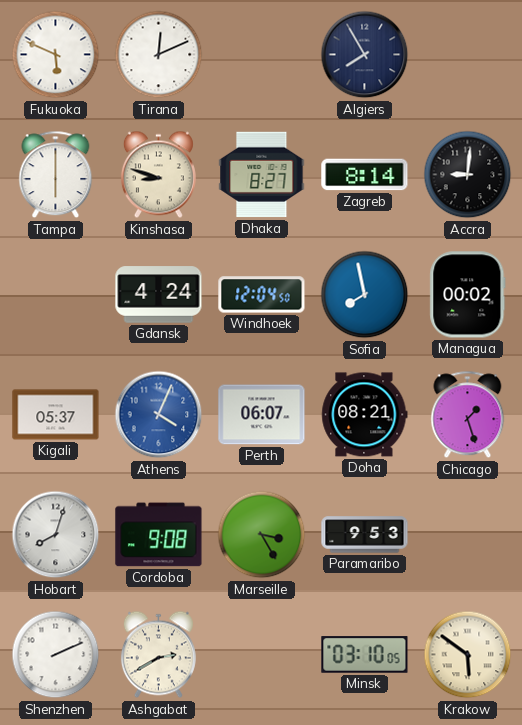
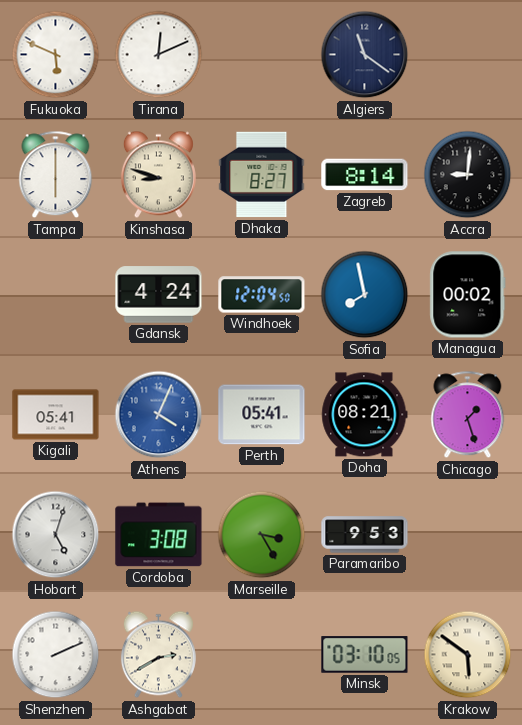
Algiers: 7:55 -> 11:21
Kigali: 05:37 -> 05:41
Perth: 06:07 -> 05:41
Hobart: 8:03 -> 5:03
Cordoba: 9:08 -> 3:08
